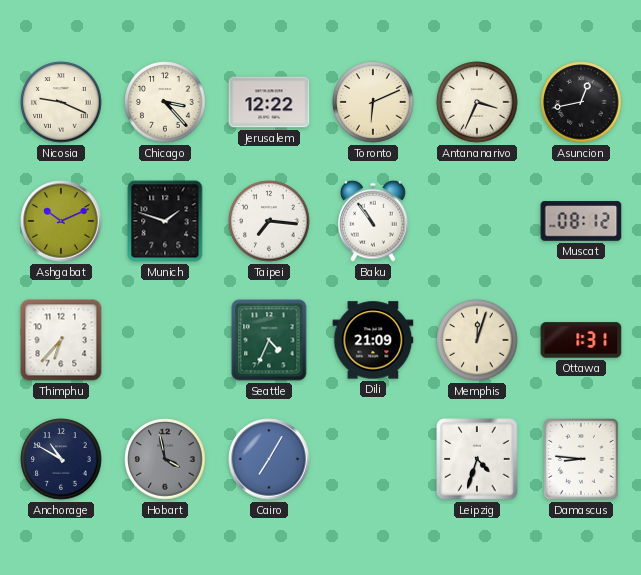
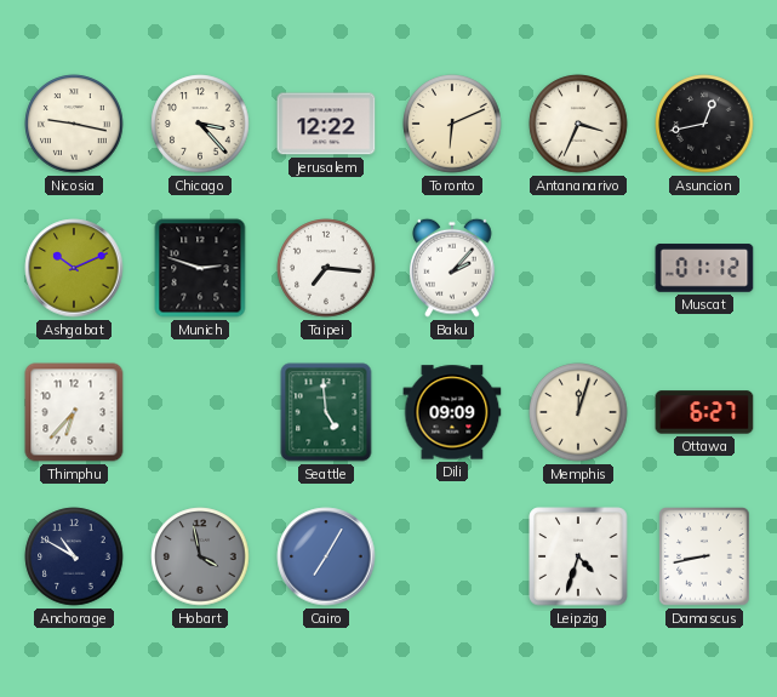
Nicosia: 9:19 -> 9:17
Munich: 1:48 -> 2:48
Baku: 10:54 -> 2:07
Muscat: 08:12 -> 01:12
Seattle: 4:34 -> 4:59
Dili: 21:09 -> 09:09
Ottawa: 1:31 -> 6:27
Damascus: 8:46 -> 8:43
